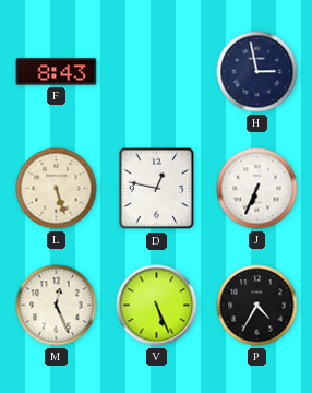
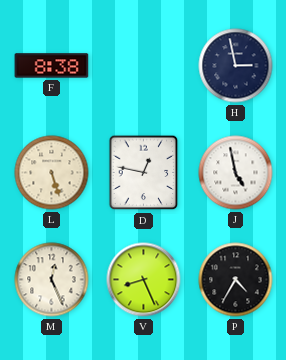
F: 8:43 -> 8:38
J: 6:34 -> 4:58
V: 5:26 -> 8:26
